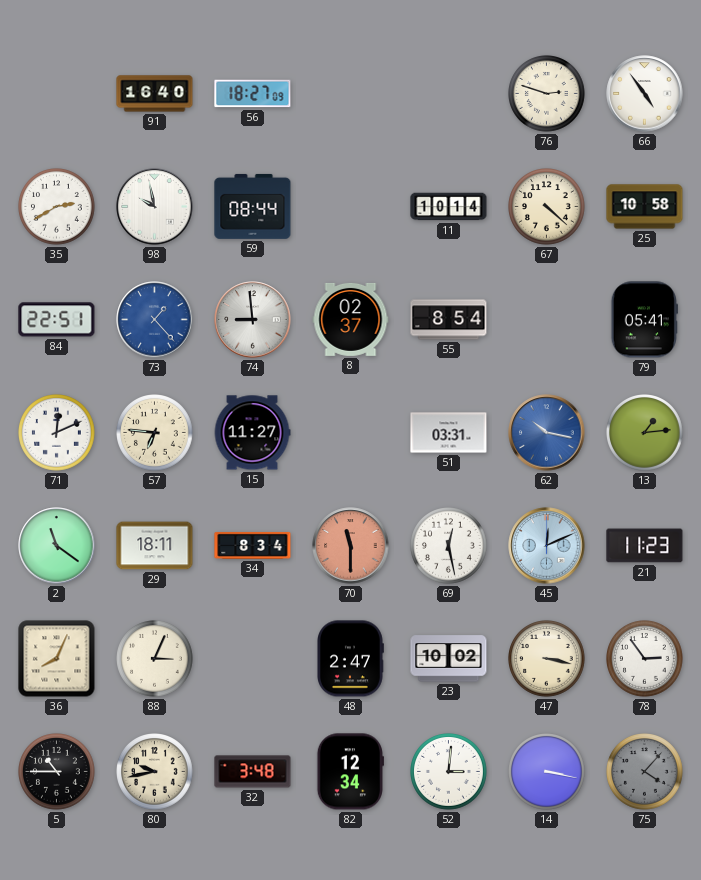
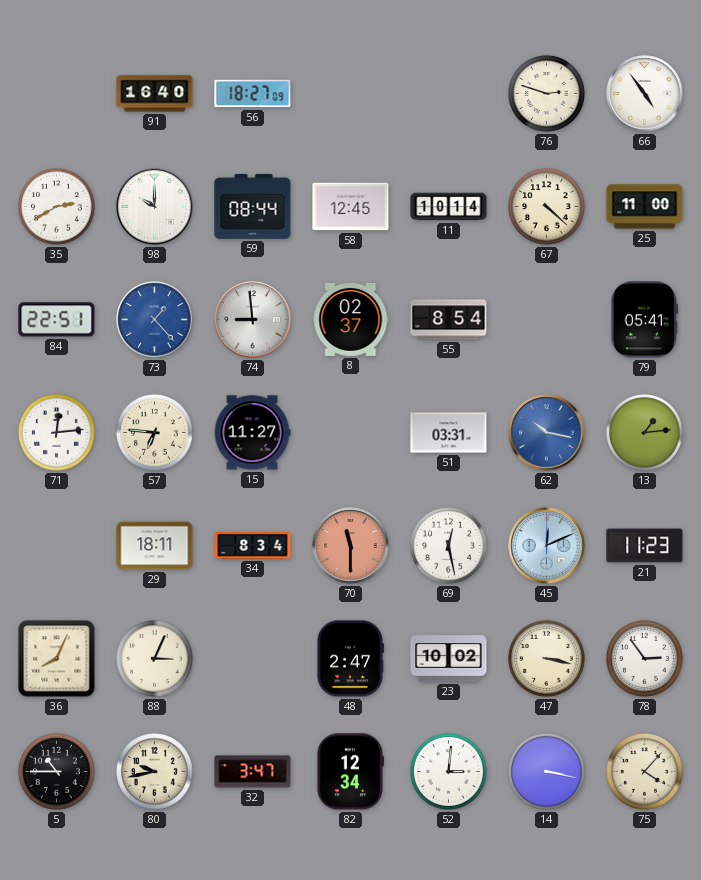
98: 9:58 -> 10:00
58: none -> 12:45
25: 10:58 -> 11:00
71: 12:11 -> 12:14
2: 11:21 -> none
32: 3:48 -> 3:47
75 dial: grey -> cream
